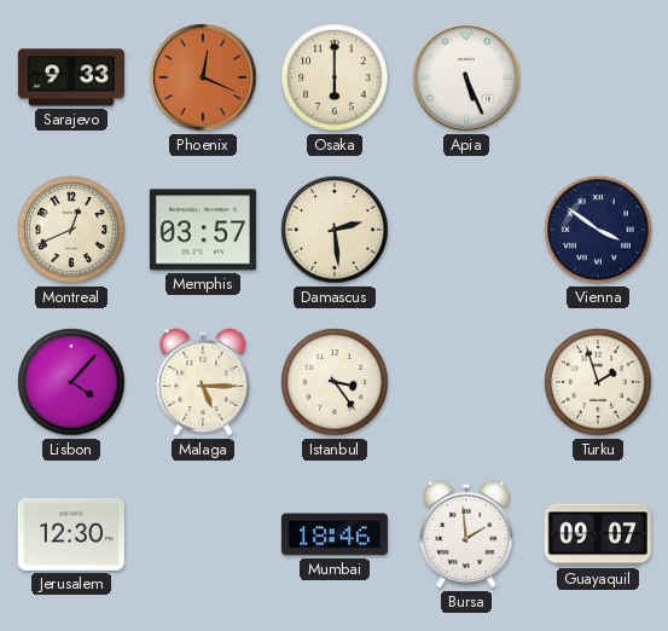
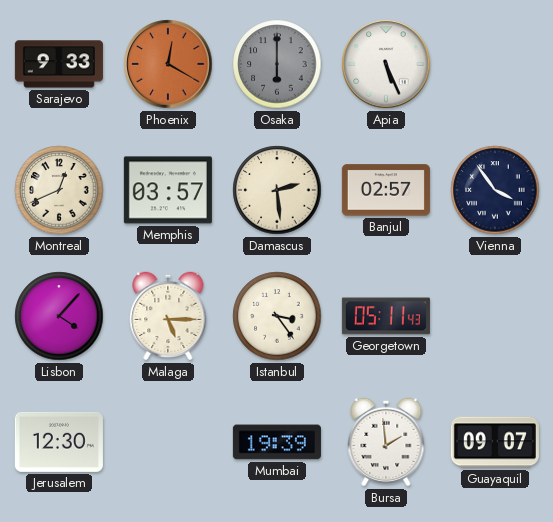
Phoenix: 12:19 -> 12:20
Osaka dial: cream -> grey
Banjul: none -> 02:57
Vienna: 3:51 -> 3:54
Georgetown: none -> 05:11
Turku: 1:57 -> none
Mumbai: 18:46 -> 19:39
